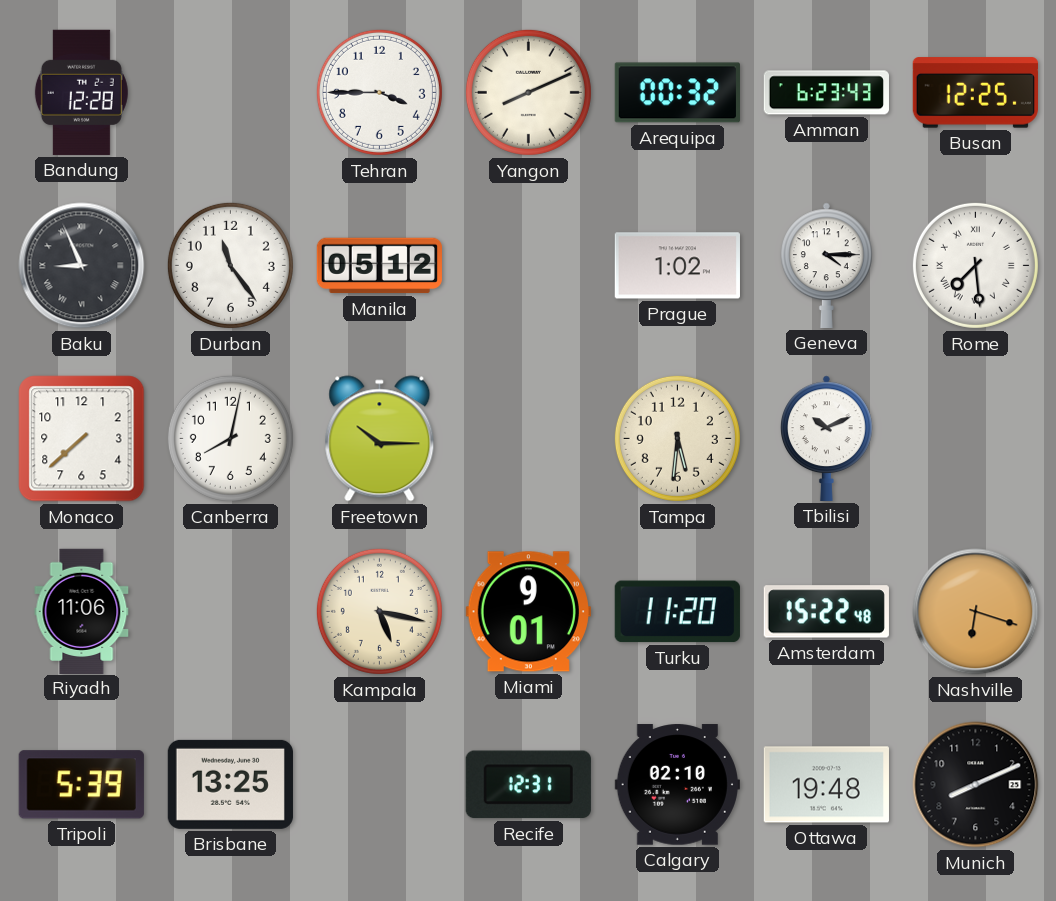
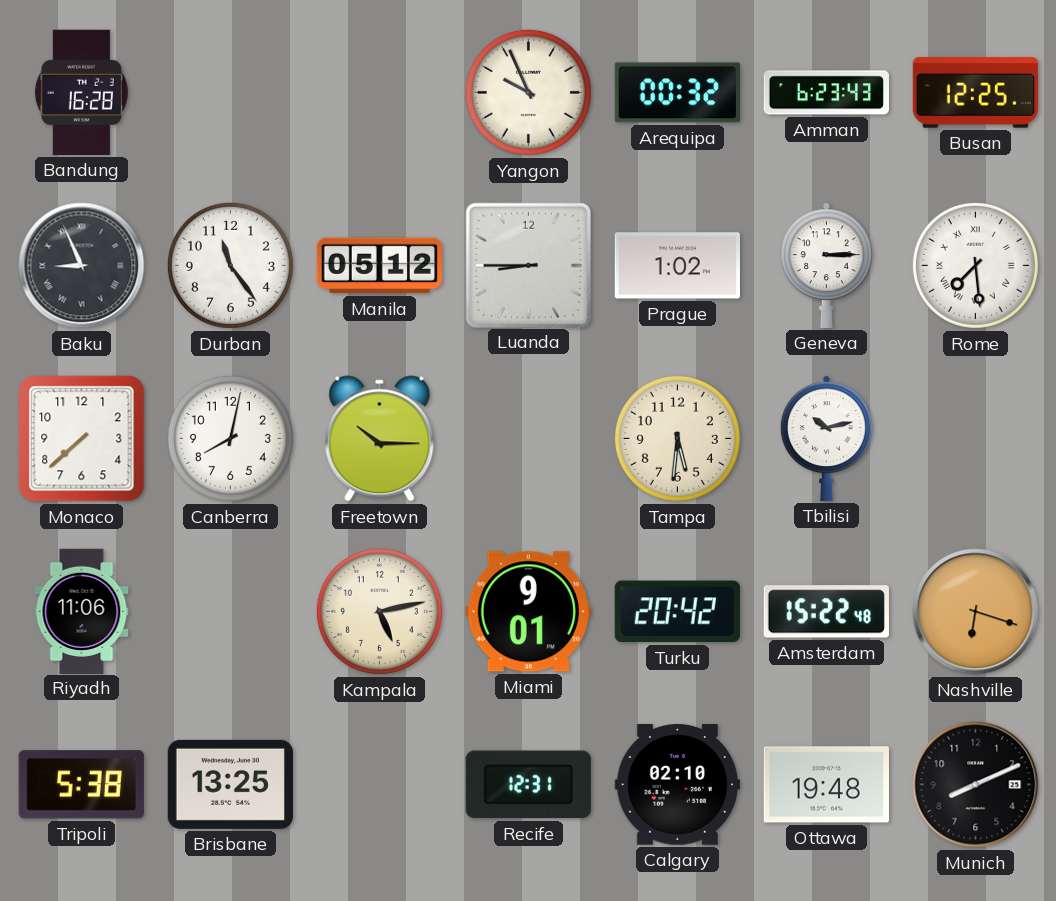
Bandung: 12:28 -> 16:28
Tehran: 3:45 -> none
Yangon: 8:11 -> 9:56
Luanda: none -> 8:45
Geneva: 4:15 -> 3:15
Tbilisi: 10:11 -> 10:13
Kampala: 5:17 -> 5:13
Turku: 11:20 -> 20:42
Tripoli: 5:39 -> 5:38
